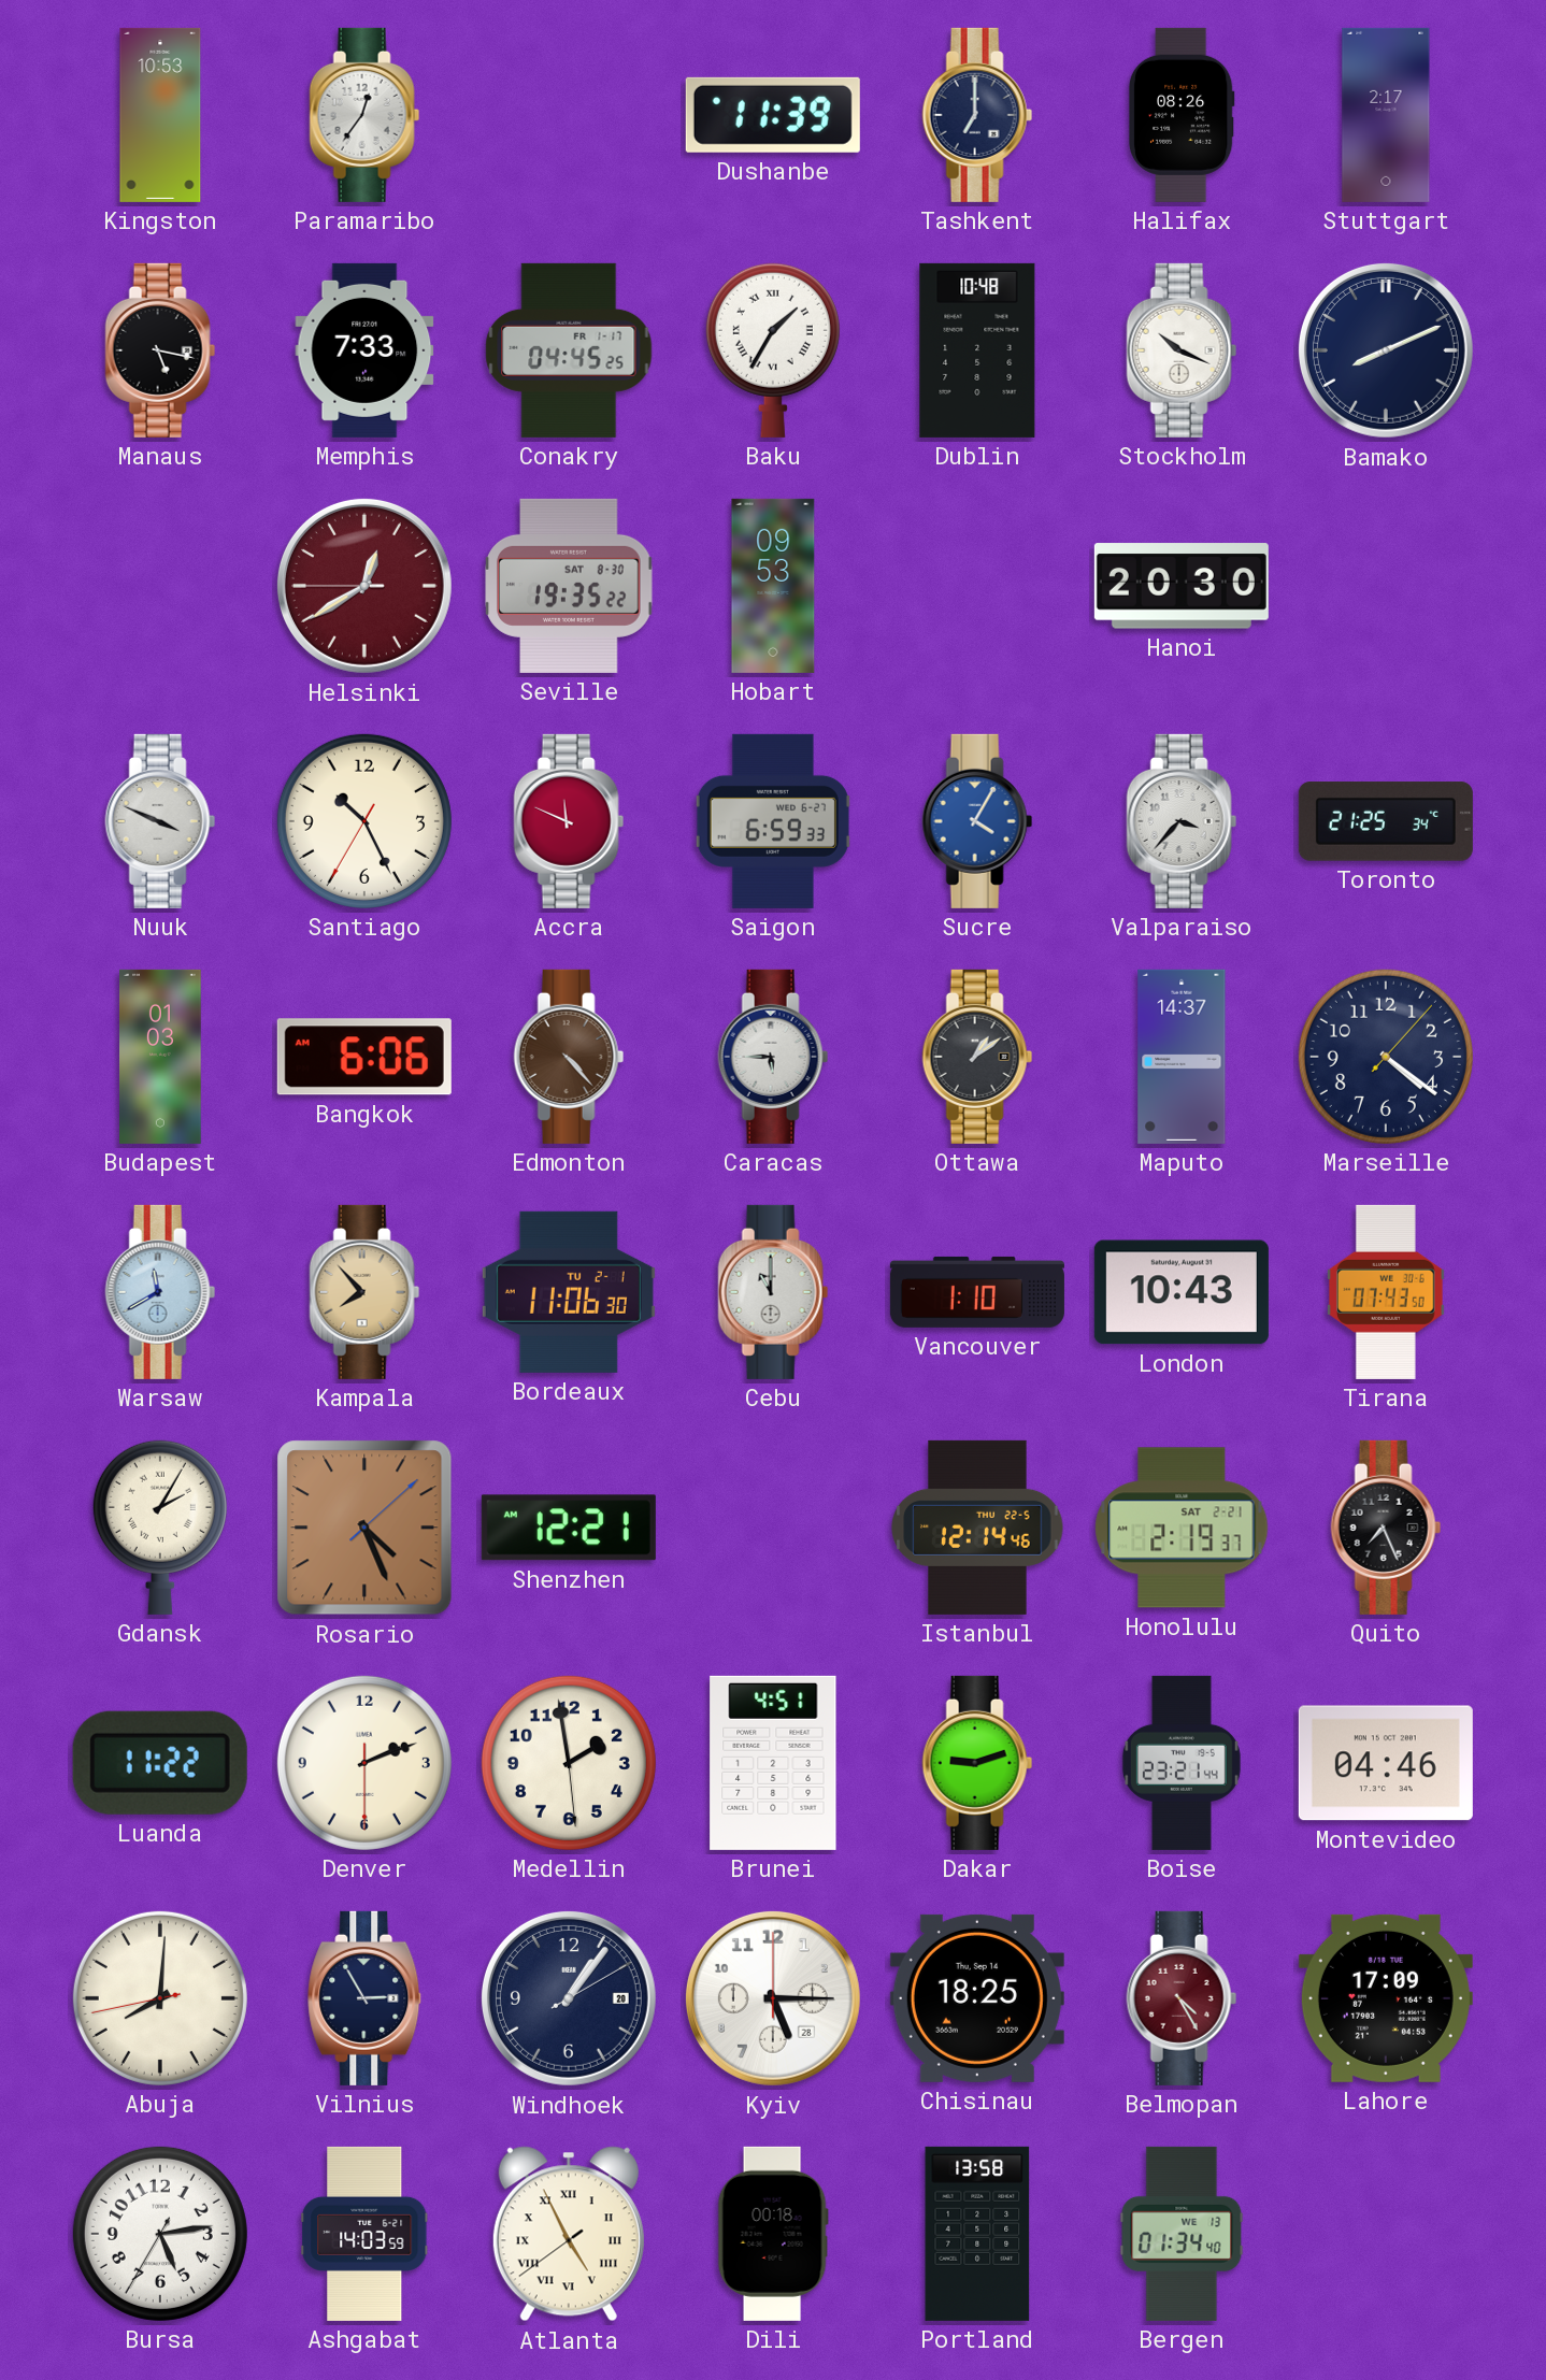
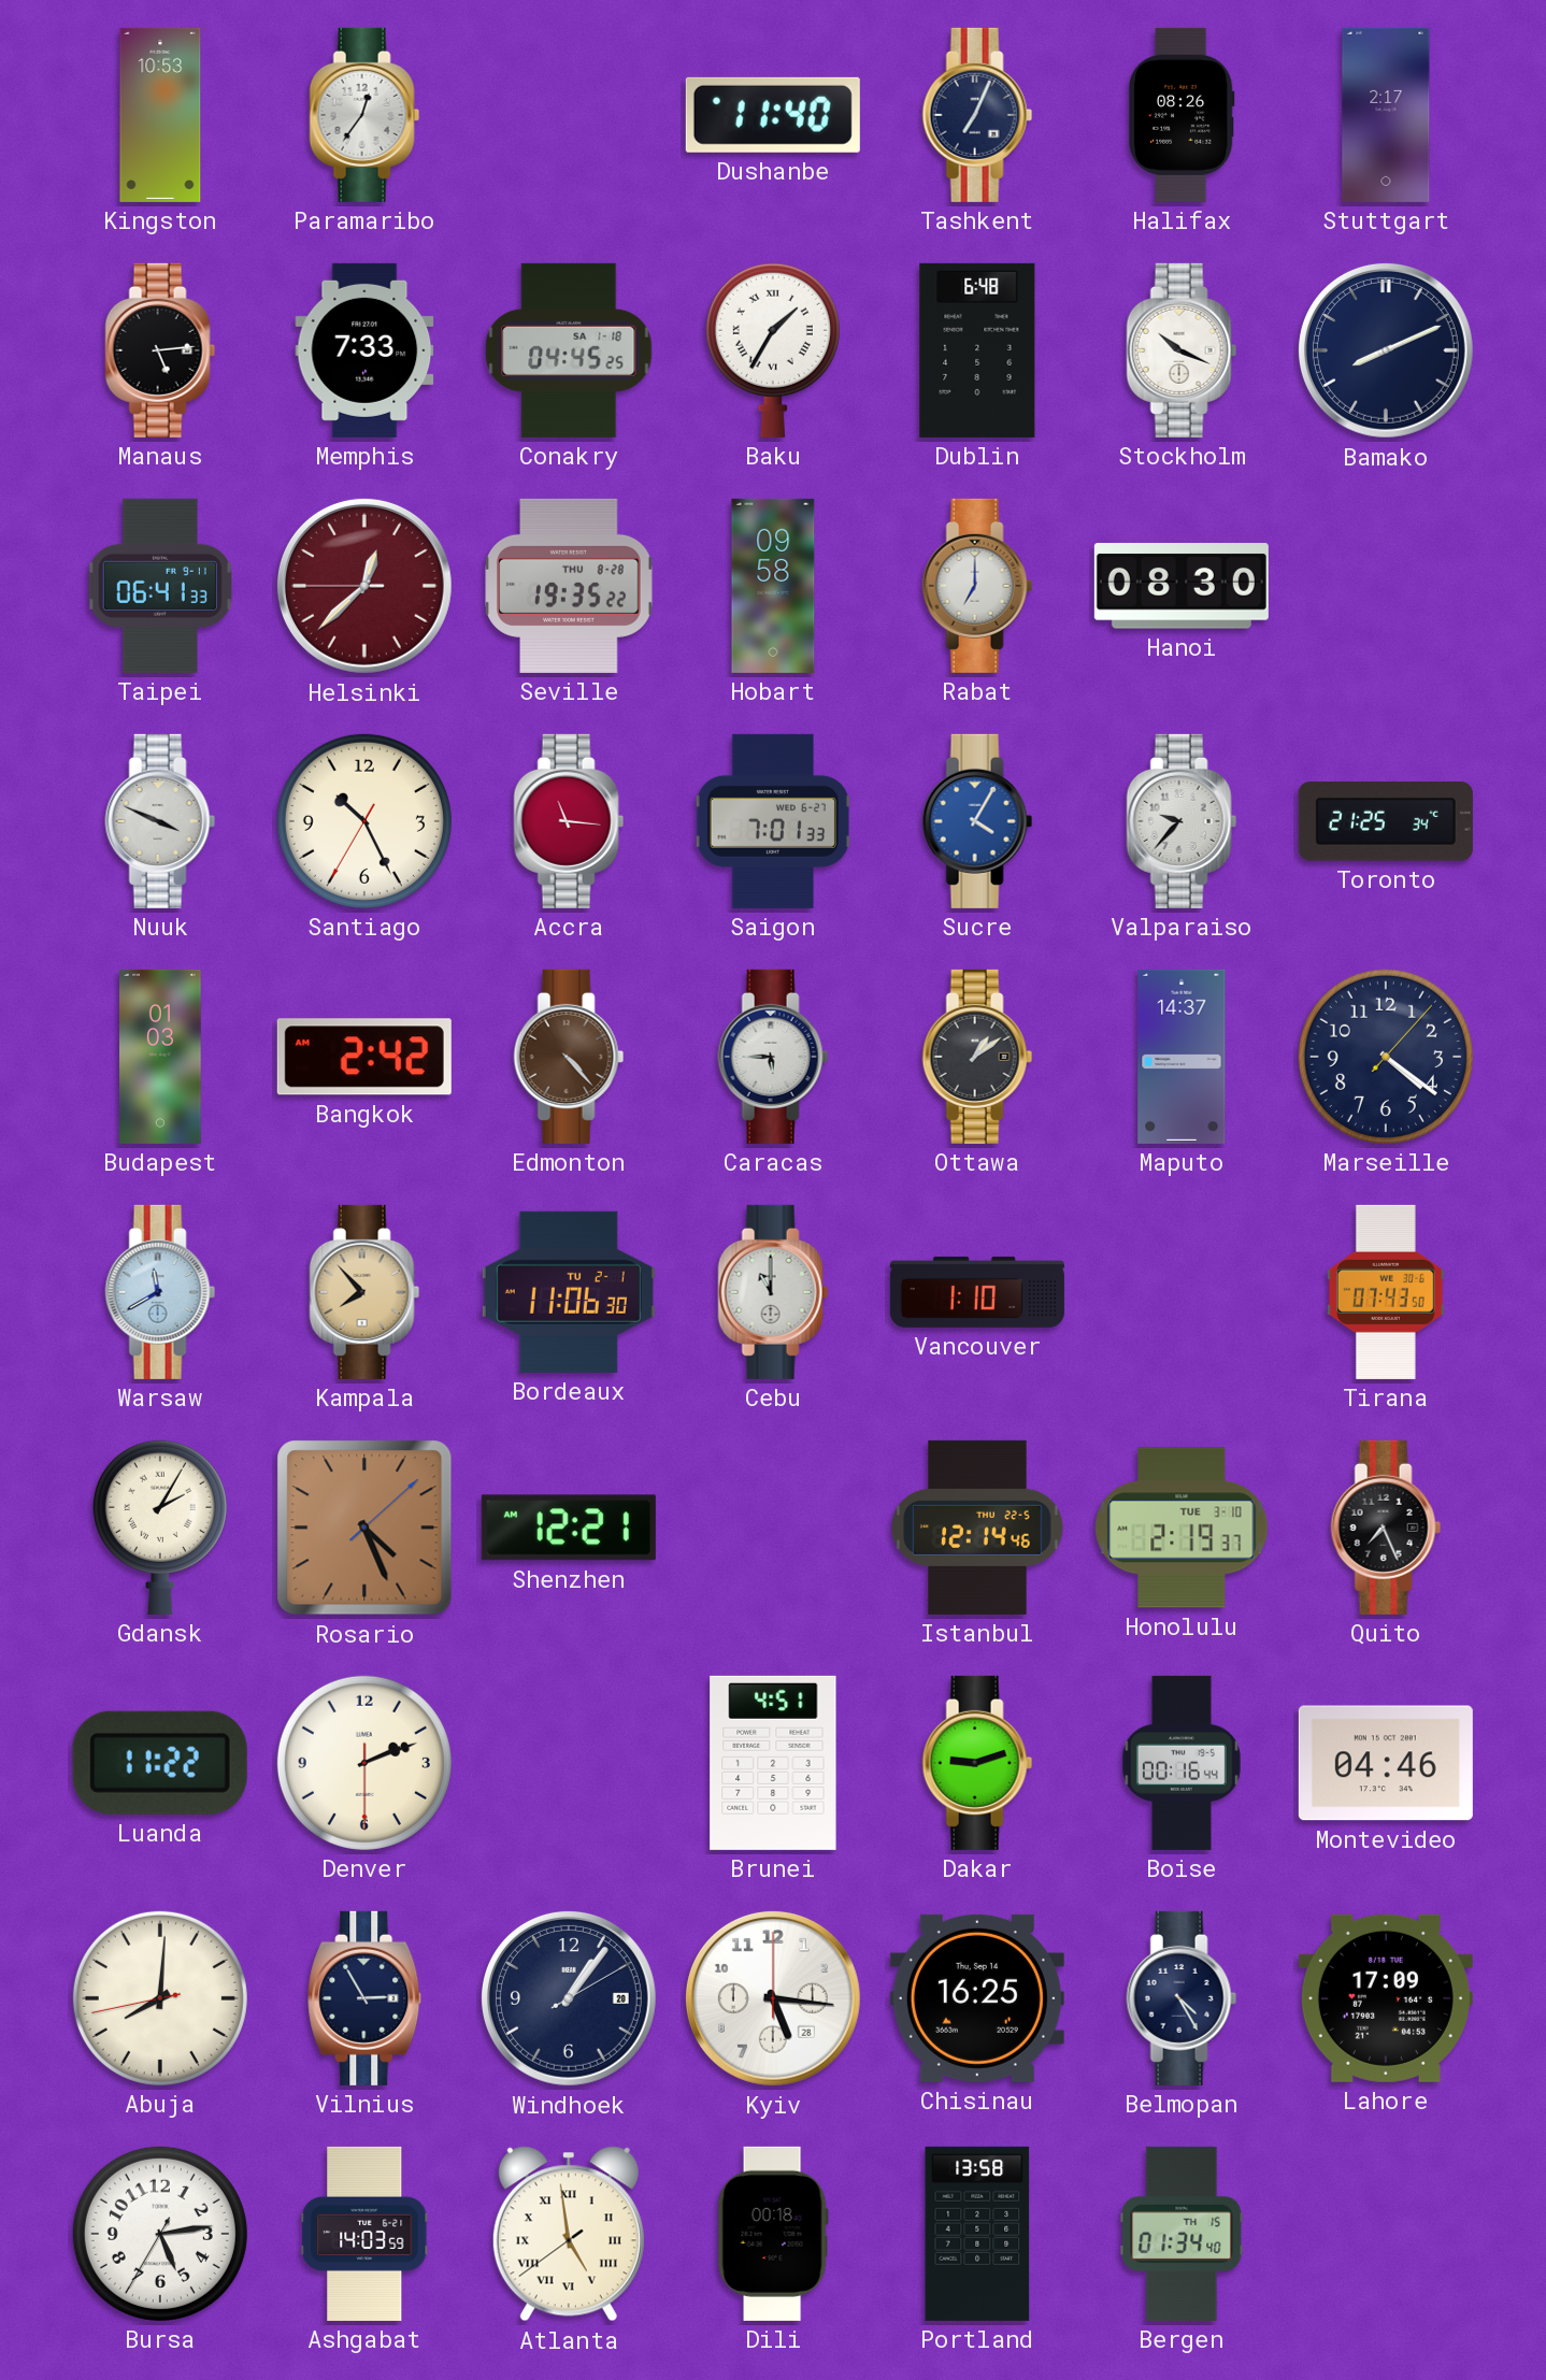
Dushanbe: 11:39 -> 11:40
Tashkent: 7:00 -> 7:04
Manaus: 5:17 -> 5:14
Conakry date: FR 1-17 -> SA 1-18
Dublin: 10:48 -> 6:48
Taipei: none -> 06:41
Helsinki: 12:39 -> 12:37
Seville date: SAT 8-30 -> THU 8-28
Hobart: 09:53 -> 09:58
Rabat: none -> 7:00
Hanoi: 20:30 -> 08:30
Accra: 11:49 -> 11:16
Saigon: 6:59 -> 7:01
Valparaiso: 3:37 -> 9:37
Bangkok: 6:06 -> 2:42
London: 10:43 -> none
Honolulu date: SAT 2-21 -> TUE 3-10
Medellin: 1:58 -> none
Boise: 23:21 -> 00:16
Kyiv: 5:15 -> 5:16
Chisinau: 18:25 -> 16:25
Belmopan dial: burgundy -> navy
Atlanta: 4:55 -> 4:58
Bergen date: WE 13 -> TH 15
